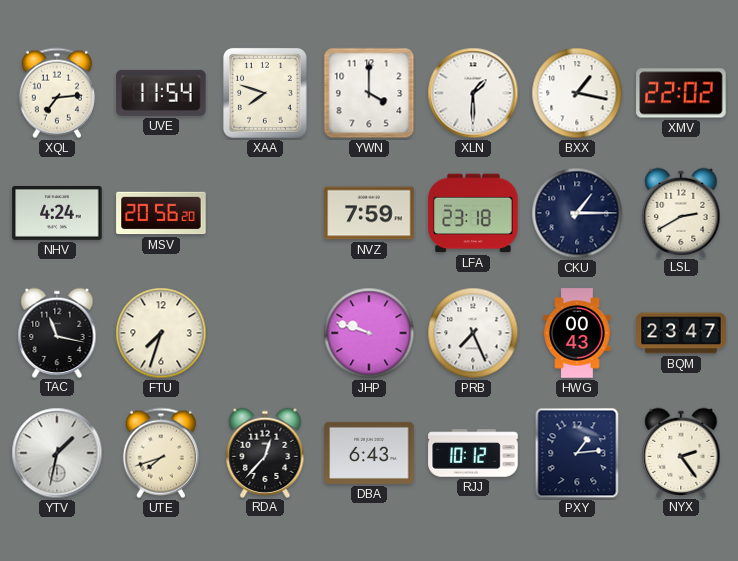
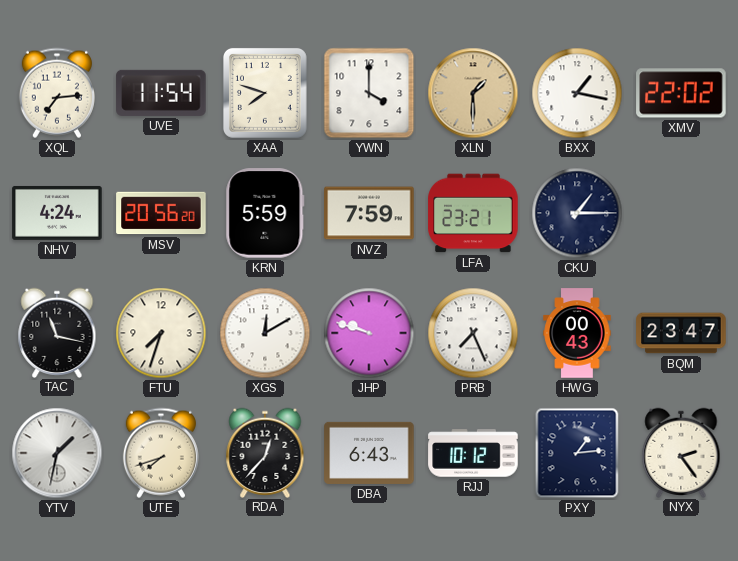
XLN dial: white -> champagne
KRN: none -> 5:59
LFA: 23:18 -> 23:21
LSL: 2:40 -> none
XGS: none -> 12:10
